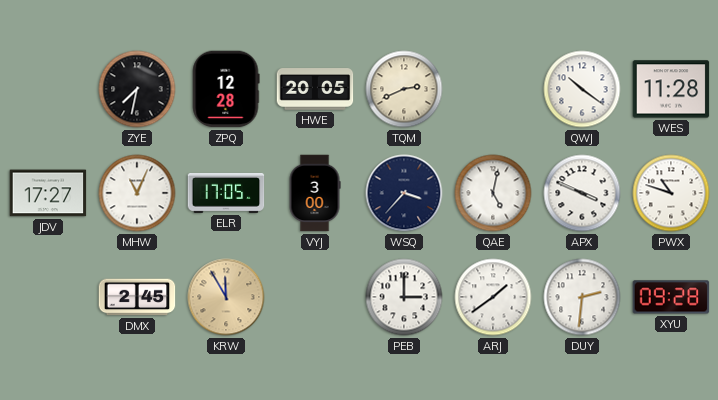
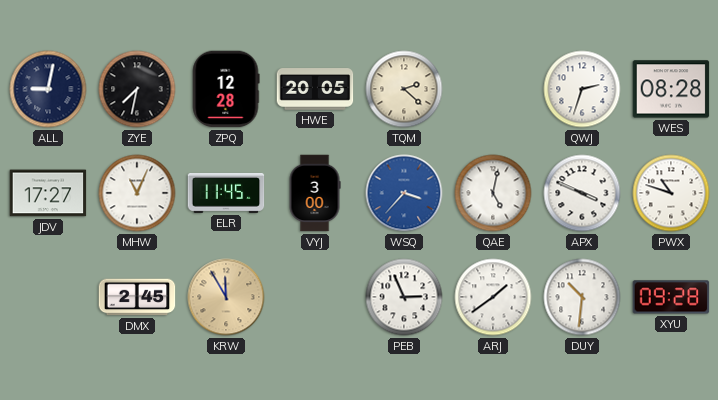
ALL: none -> 9:02
TQM: 2:41 -> 2:22
QWJ: 10:21 -> 2:33
WES: 11:28 -> 08:28
ELR: 17:05 -> 11:45
WSQ dial: navy -> blue
PEB: 3:00 -> 2:56
DUY: 2:31 -> 10:31
